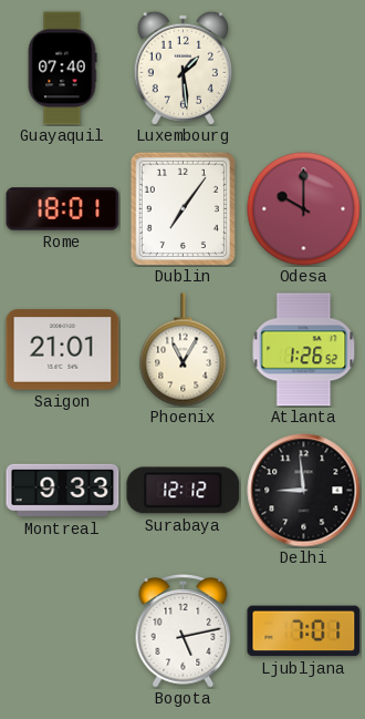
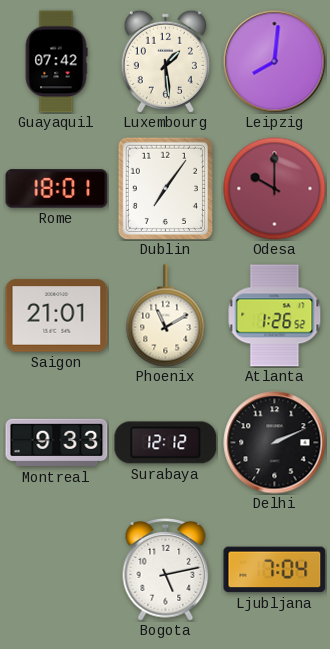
Guayaquil: 07:40 -> 07:42
Leipzig: none -> 8:01
Phoenix: 11:05 -> 11:10
Delhi: 8:59 -> 2:11
Ljubljana: 7:01 -> 7:04
